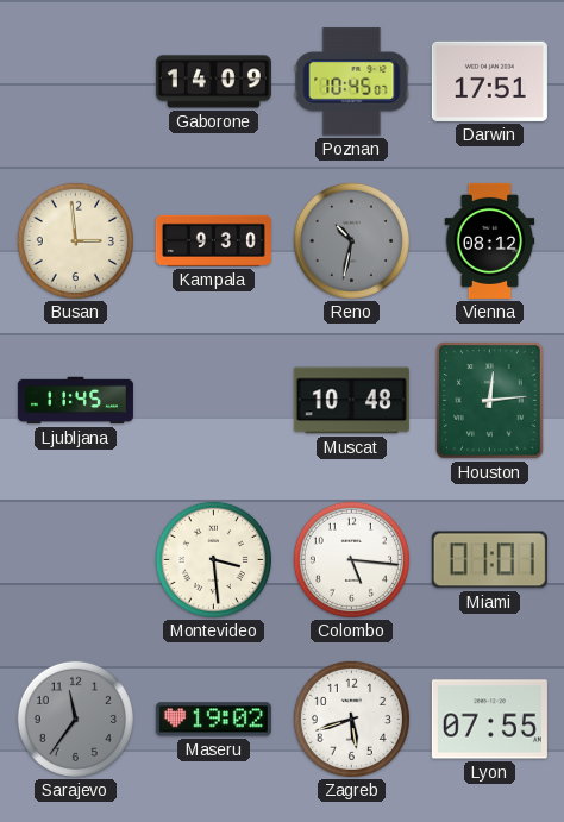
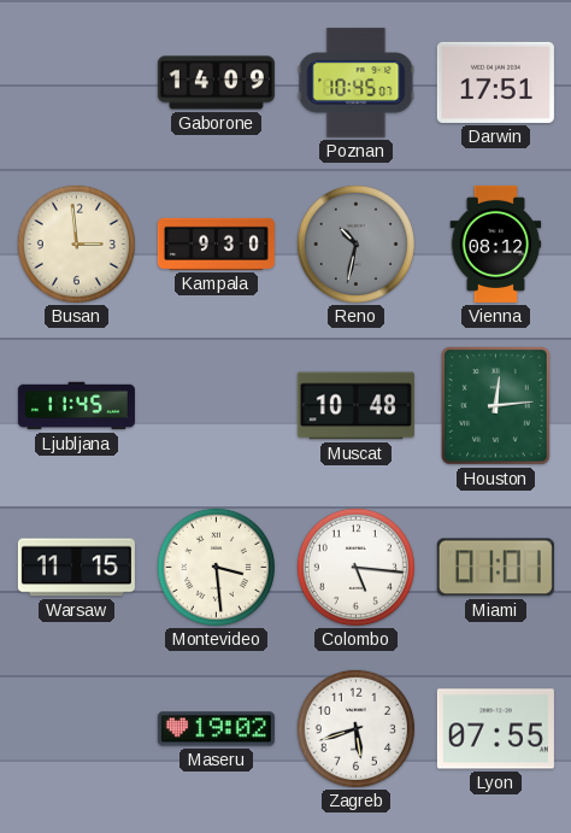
Warsaw: none -> 11:15
Sarajevo: 11:36 -> none
